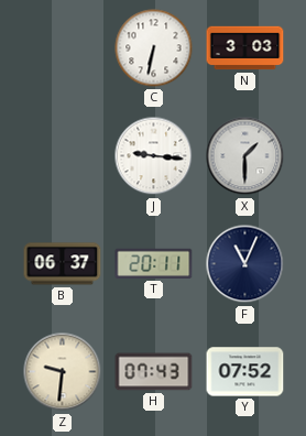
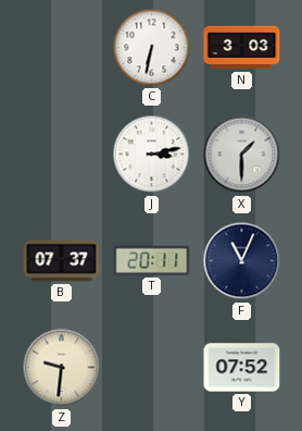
J: 9:16 -> 3:13
B: 06:37 -> 07:37
H: 07:43 -> none
